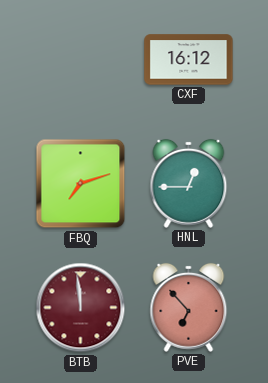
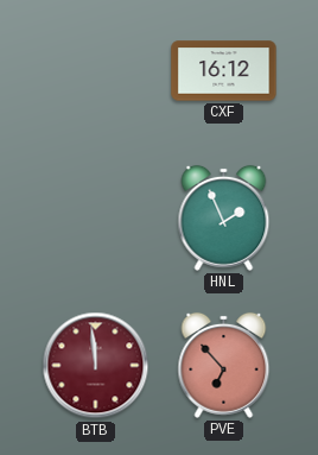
FBQ: 7:12 -> none
HNL: 12:45 -> 1:56
